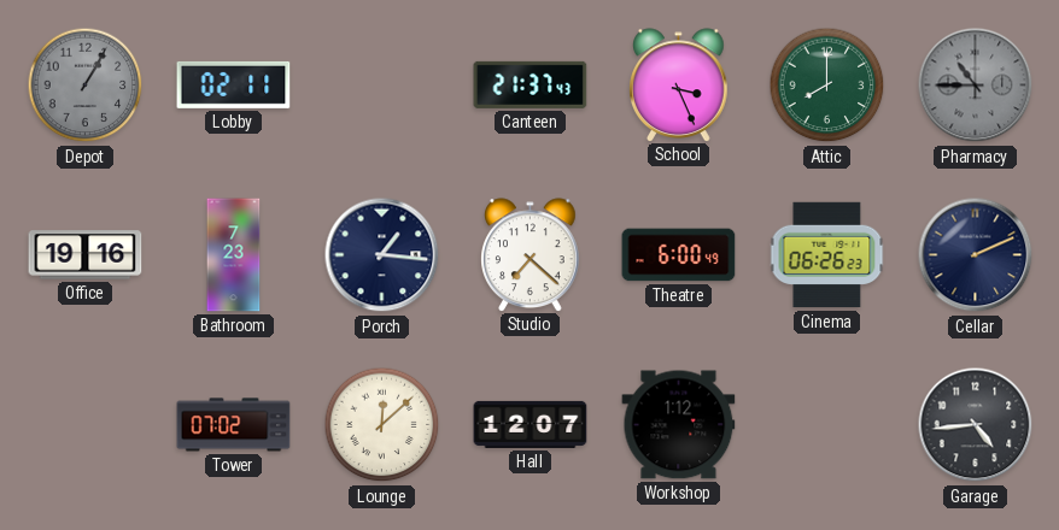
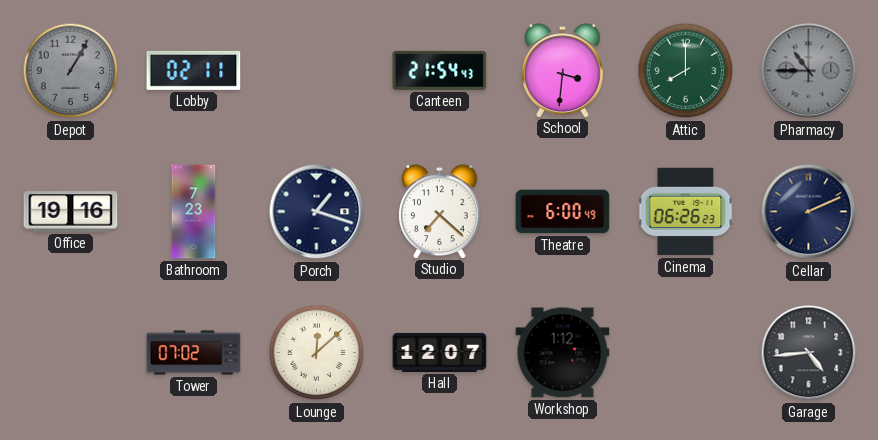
Canteen: 21:37 -> 21:54
School: 3:26 -> 3:31
Porch: 1:16 -> 1:18
